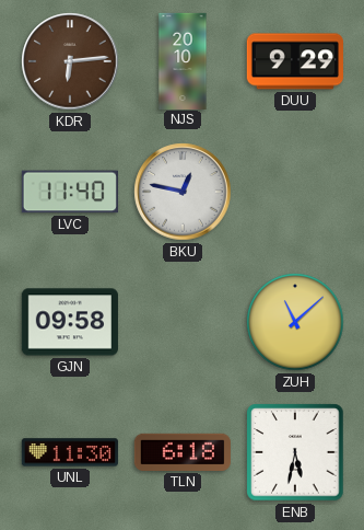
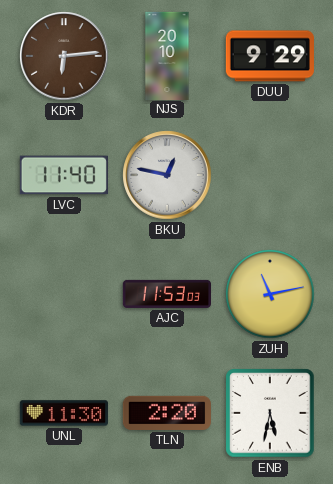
GJN: 09:58 -> none
AJC: none -> 11:53
ZUH: 11:08 -> 11:13
TLN: 6:18 -> 2:20
